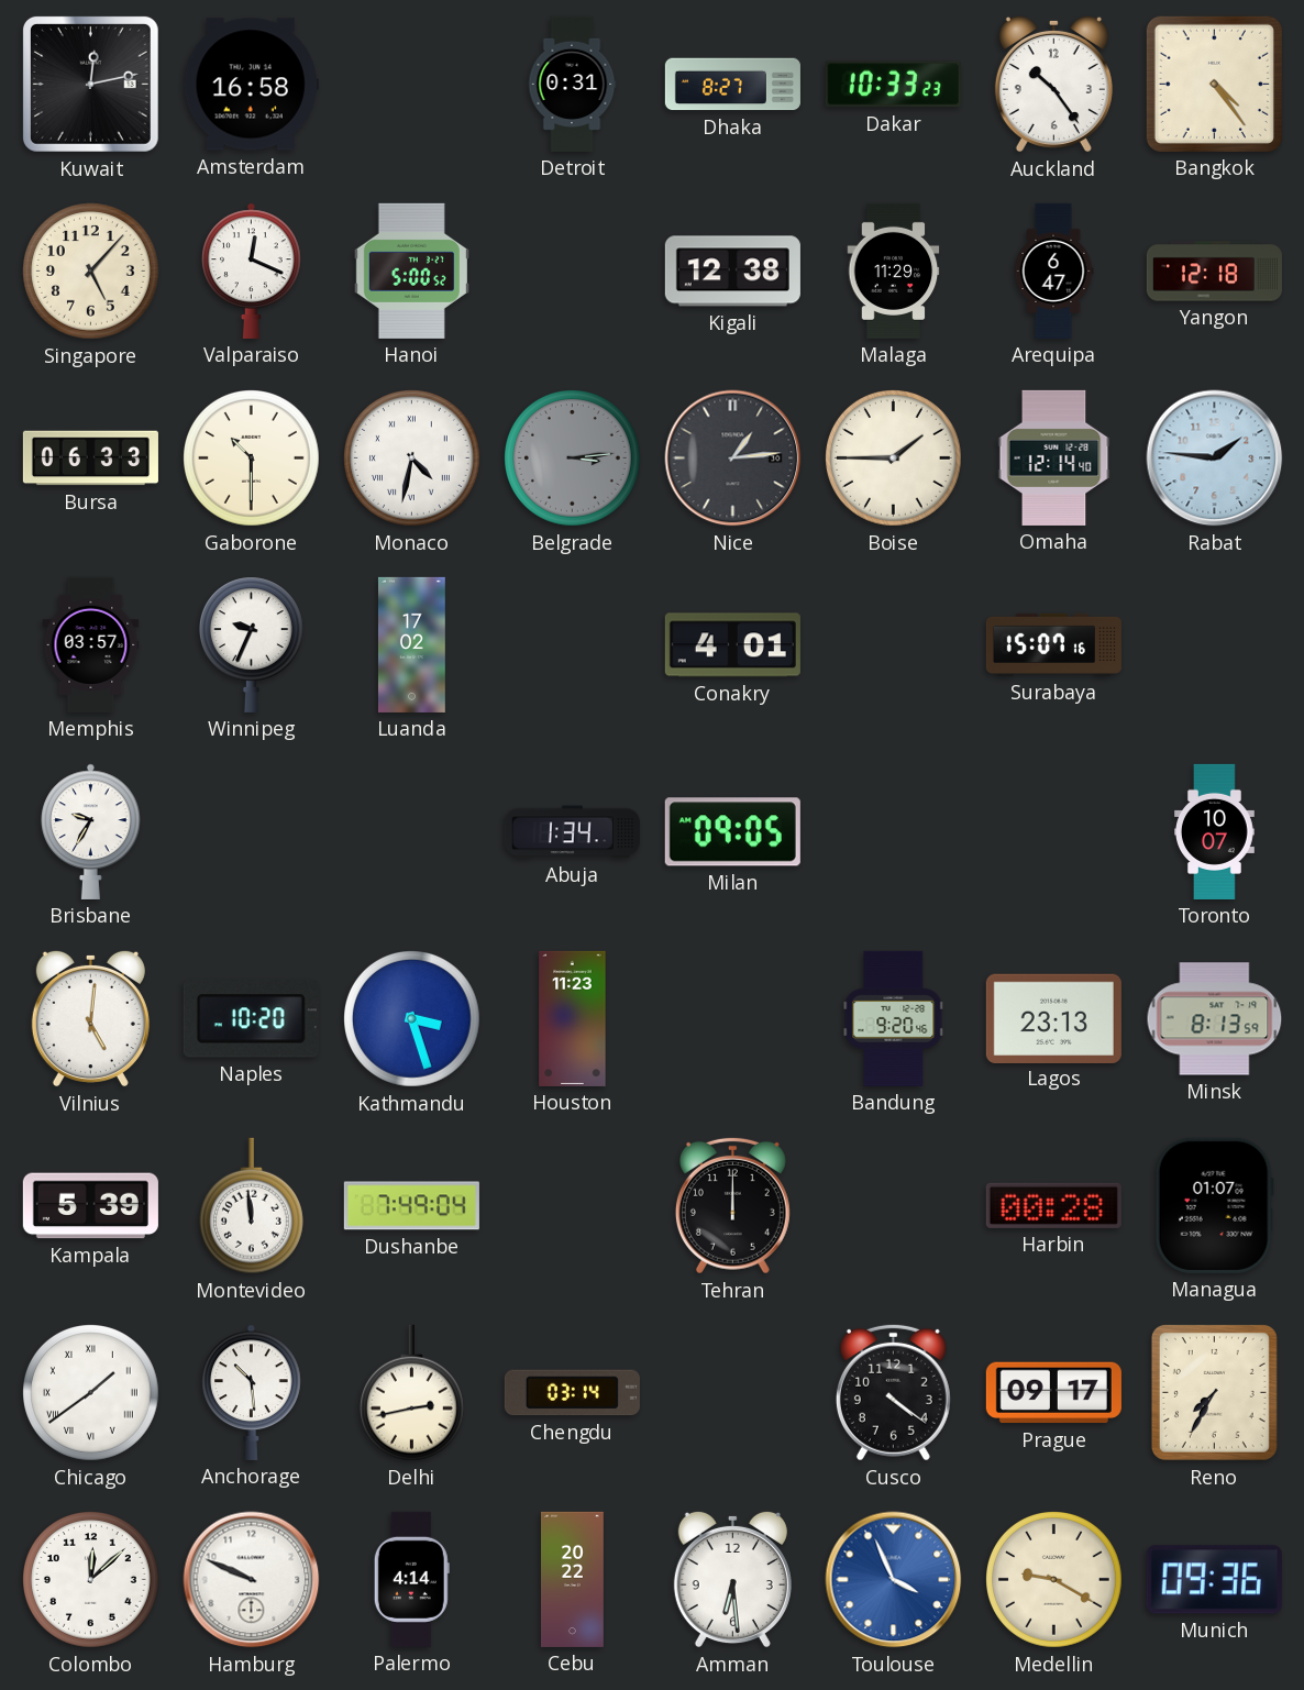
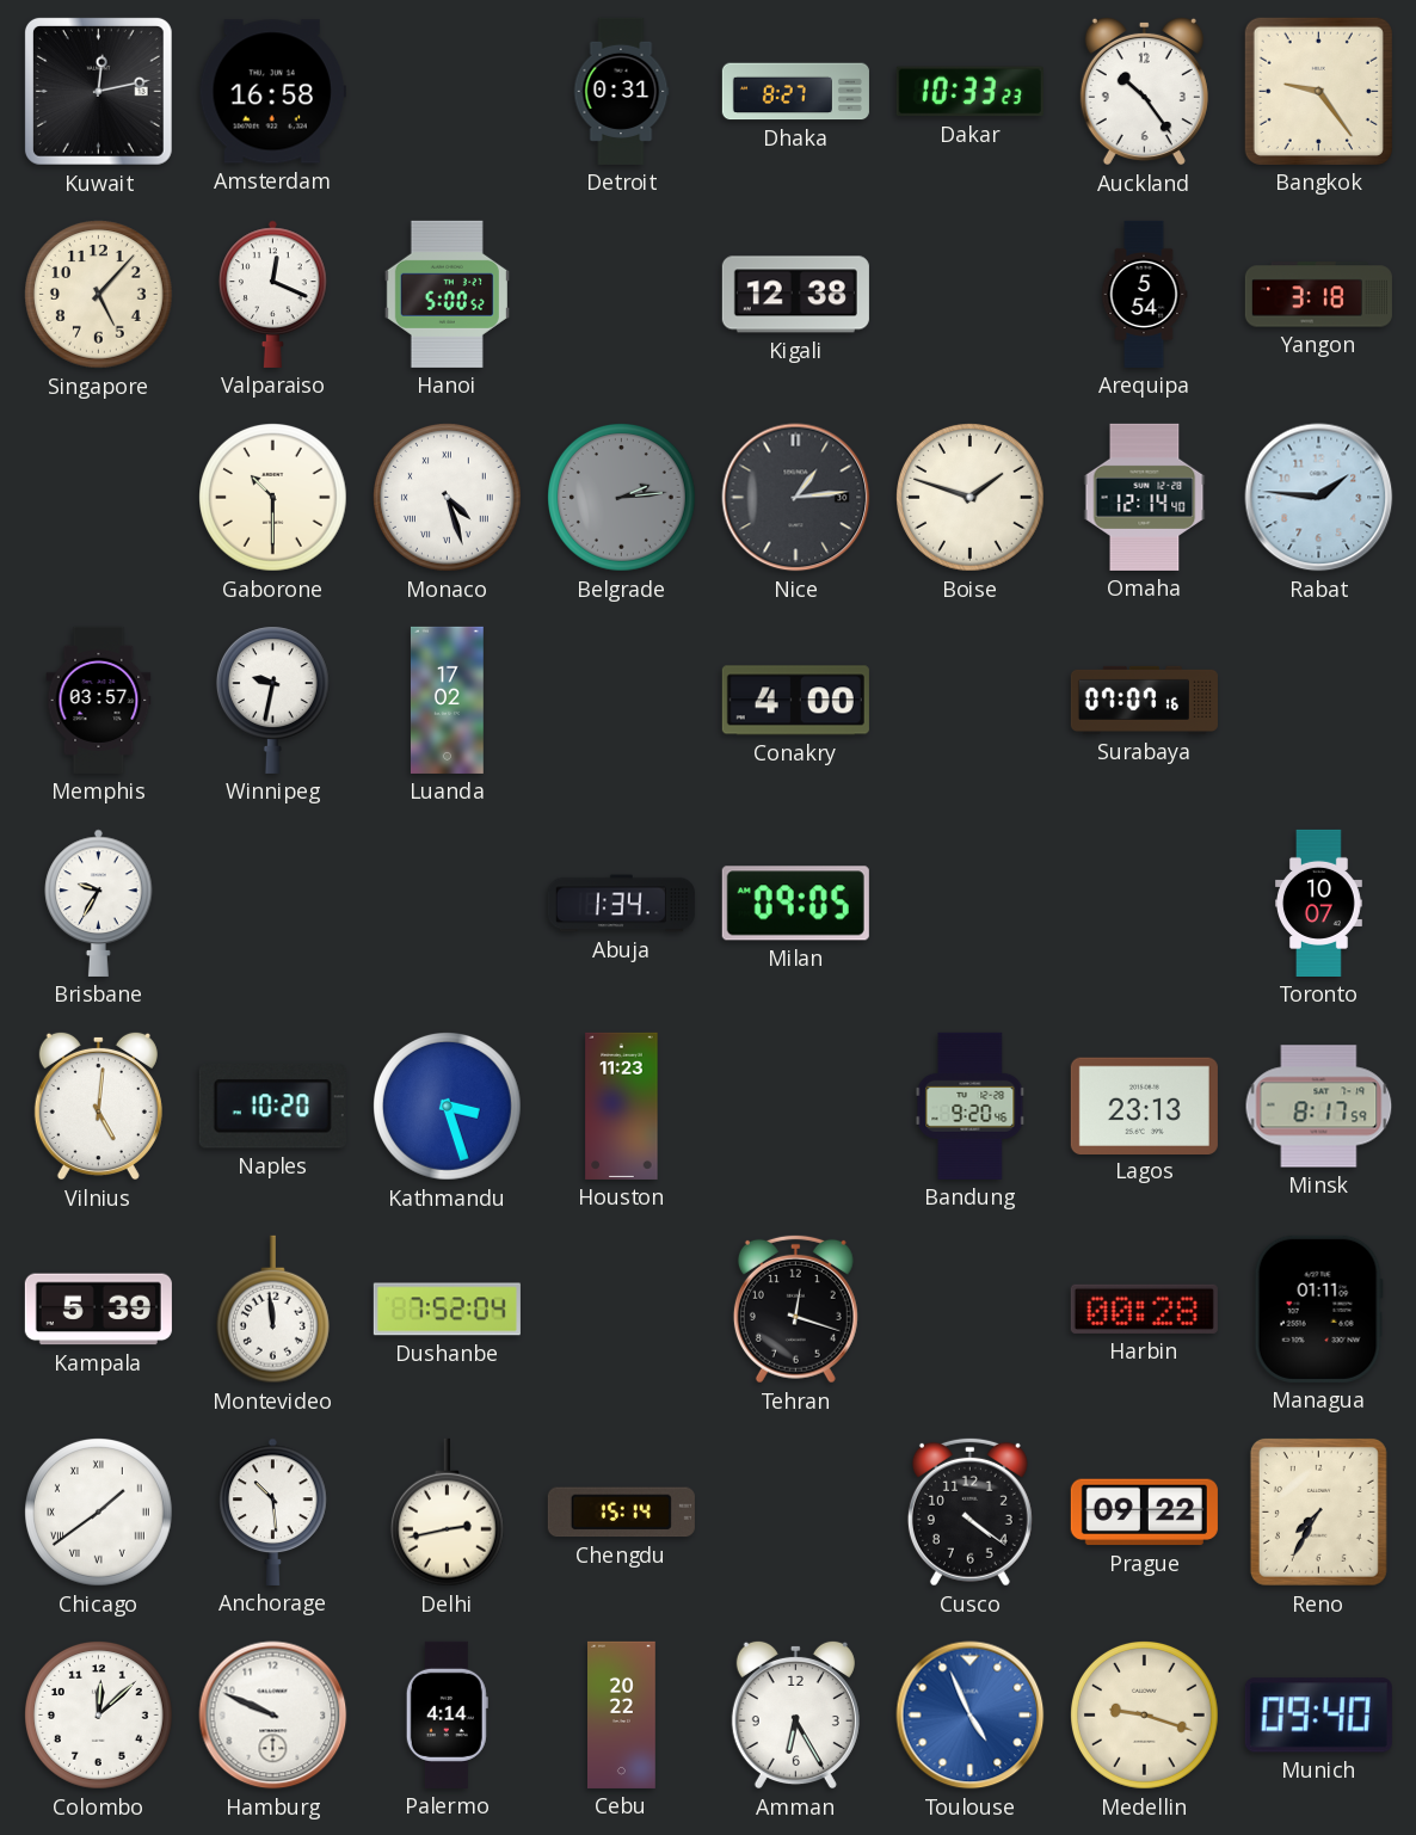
Bangkok: 4:24 -> 9:24
Malaga: 11:29 -> none
Arequipa: 6:47 -> 5:54
Yangon: 12:18 -> 3:18
Bursa: 06:33 -> none
Monaco: 4:32 -> 4:27
Belgrade: 3:14 -> 2:14
Boise: 1:45 -> 1:48
Winnipeg: 9:34 -> 9:32
Conakry: 4:01 -> 4:00
Surabaya: 15:07 -> 07:07
Minsk: 8:13 -> 8:17
Dushanbe: 7:49 -> 7:52
Tehran: 12:00 -> 12:18
Managua: 01:07 -> 01:11
Chengdu: 03:14 -> 15:14
Prague: 09:17 -> 09:22
Amman: 6:29 -> 6:25
Toulouse: 3:56 -> 4:56
Medellin: 9:20 -> 9:18
Munich: 09:36 -> 09:40
